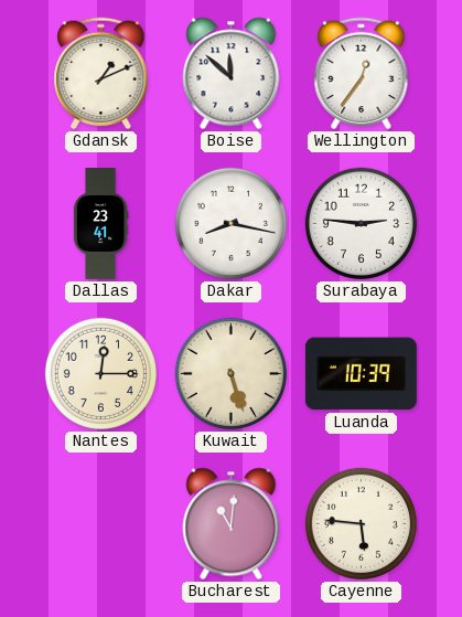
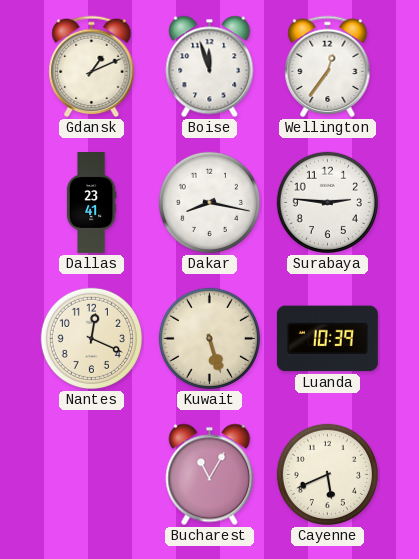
Boise: 11:52 -> 11:57
Nantes: 12:15 -> 12:19
Bucharest: 11:01 -> 11:05
Cayenne: 5:46 -> 5:41
